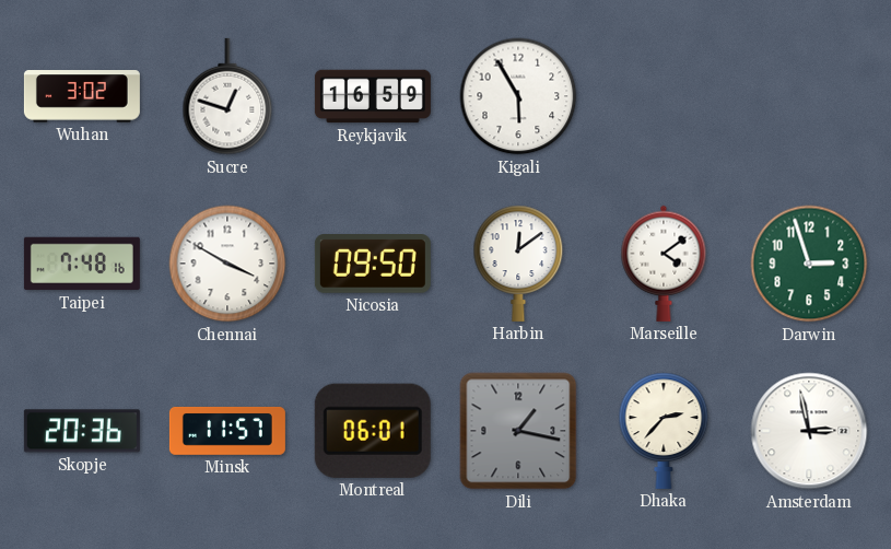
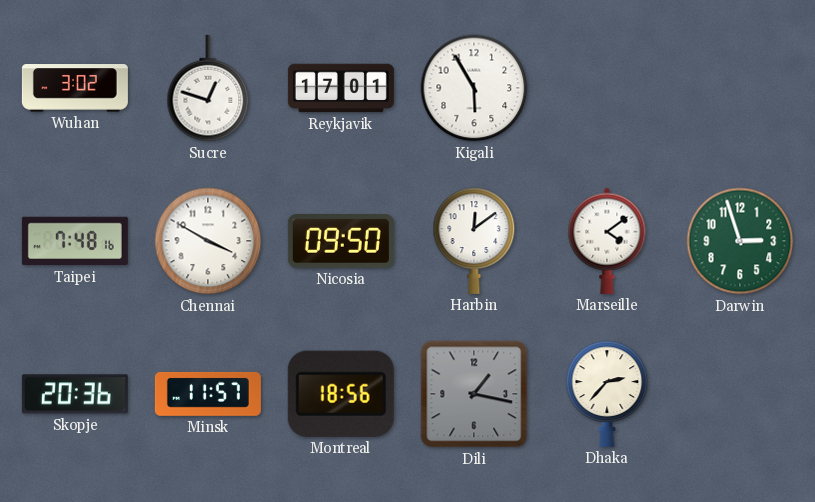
Reykjavik: 16:59 -> 17:01
Montreal: 06:01 -> 18:56
Amsterdam: 2:58 -> none
